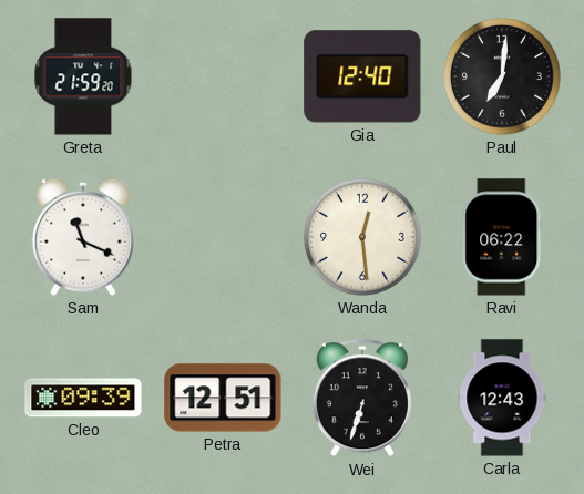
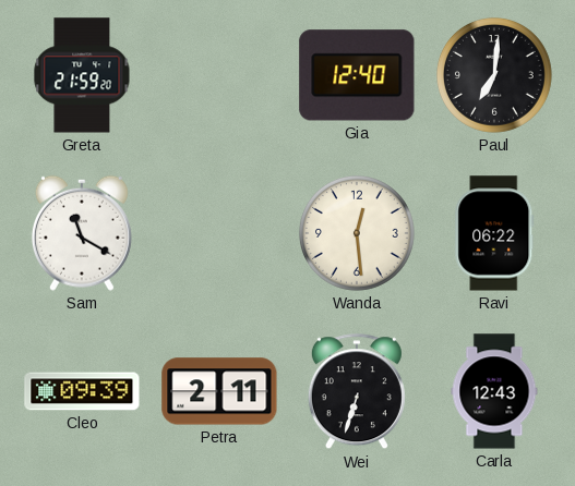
Sam: 11:19 -> 11:20
Petra: 12:51 -> 2:11
